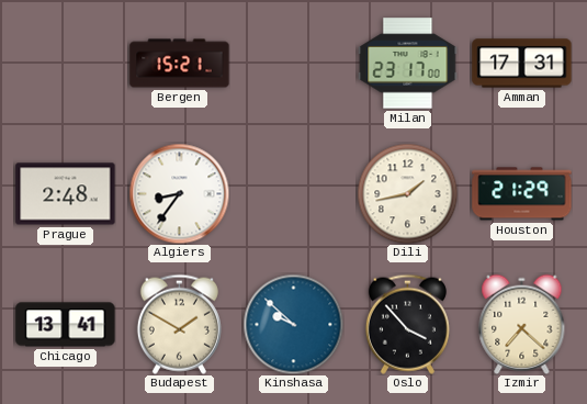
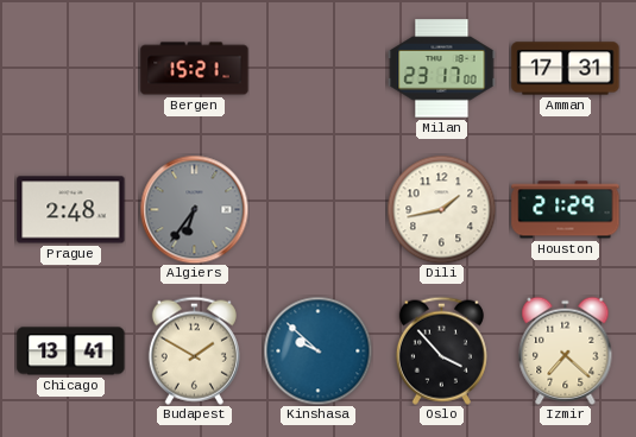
Algiers: 8:36 -> 6:36
Algiers dial: white -> grey
